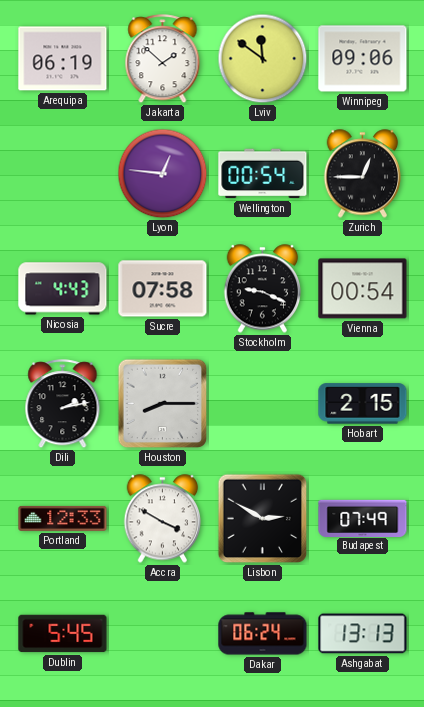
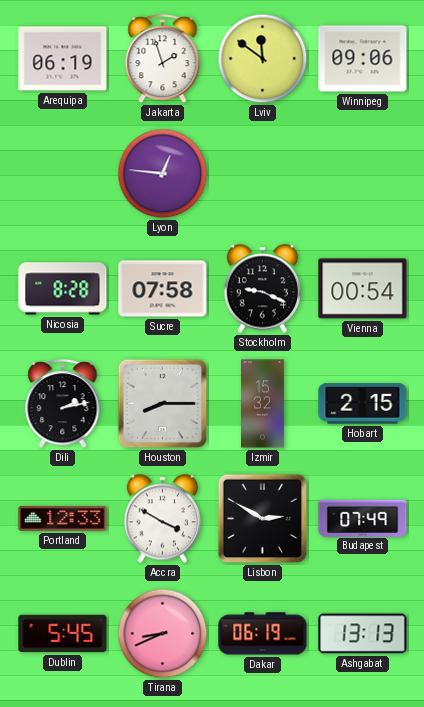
Jakarta: 1:52 -> 1:57
Wellington: 00:54 -> none
Zurich: 12:45 -> none
Nicosia: 4:43 -> 8:28
Izmir: none -> 15:32
Tirana: none -> 8:41
Dakar: 06:24 -> 06:19
